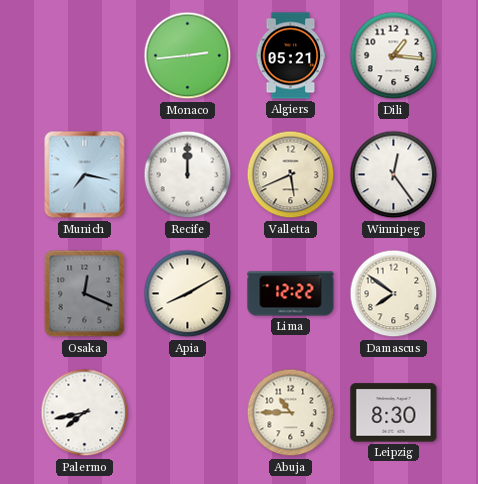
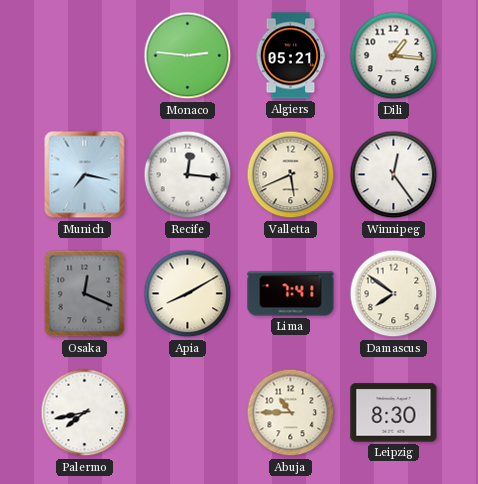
Monaco: 2:44 -> 2:46
Recife: 12:00 -> 12:16
Lima: 12:22 -> 7:41
